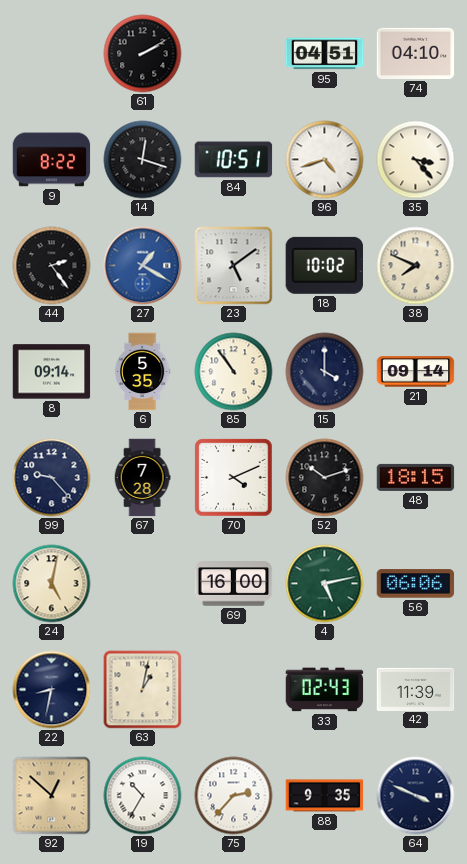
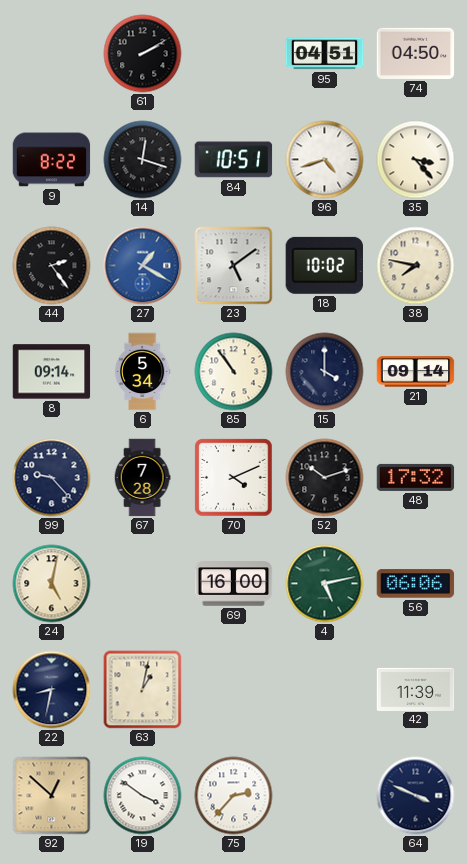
74: 04:10 -> 04:50
38: 7:49 -> 7:47
6: 5:35 -> 5:34
48: 18:15 -> 17:32
33: 02:43 -> none
19: 10:35 -> 3:51
88: 9:35 -> none
